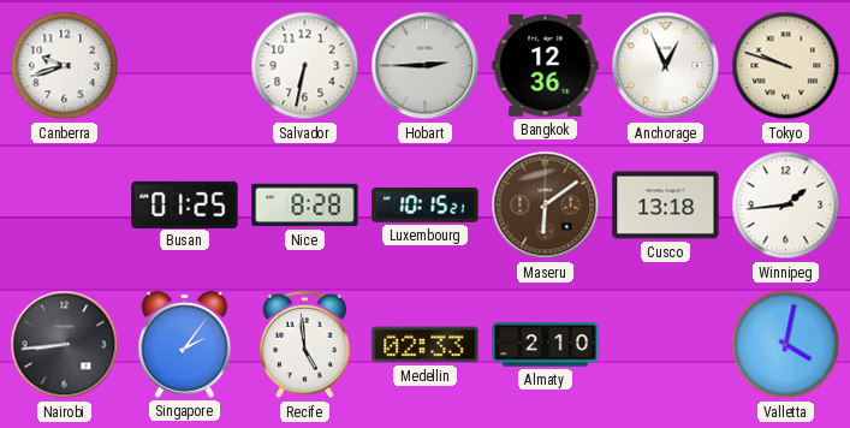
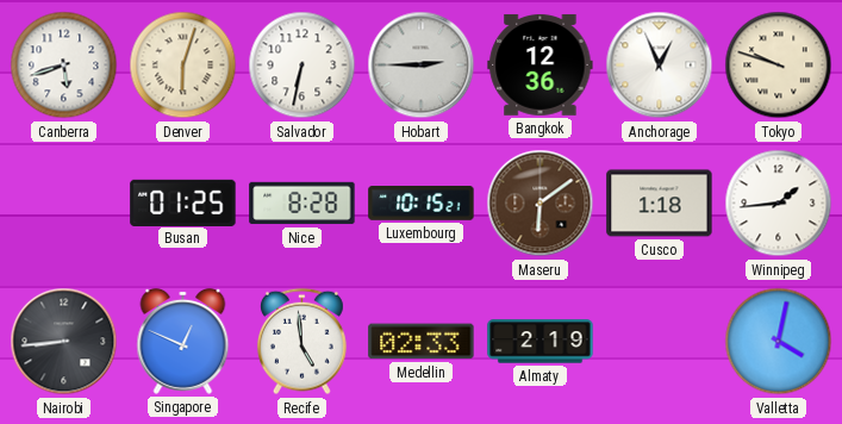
Canberra: 9:42 -> 5:42
Denver: none -> 6:03
Cusco: 13:18 -> 1:18
Singapore: 2:06 -> 12:49
Almaty: 2:10 -> 2:19
